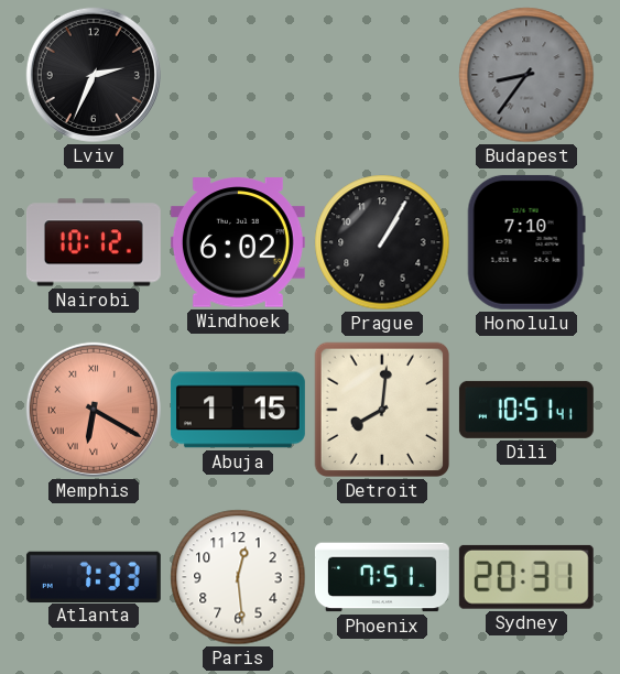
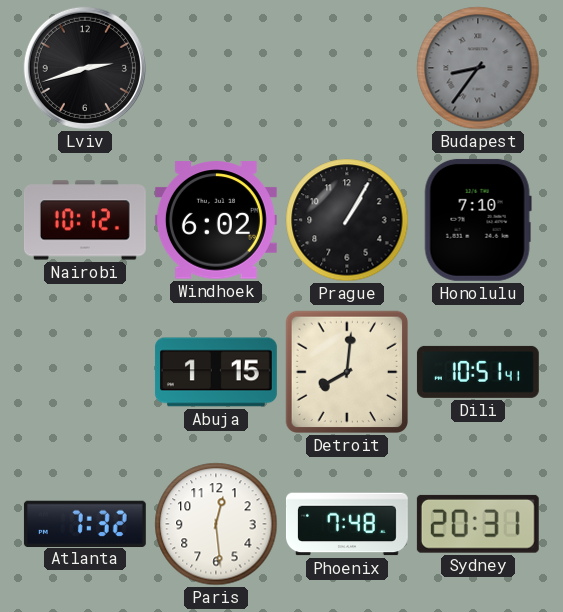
Lviv: 2:34 -> 2:42
Memphis: 6:20 -> none
Atlanta: 7:33 -> 7:32
Phoenix: 7:51 -> 7:48
